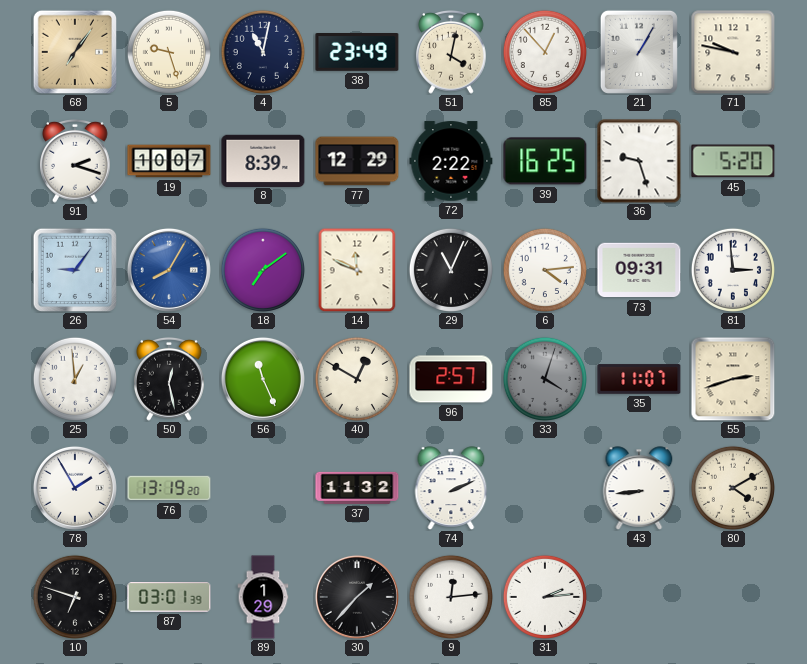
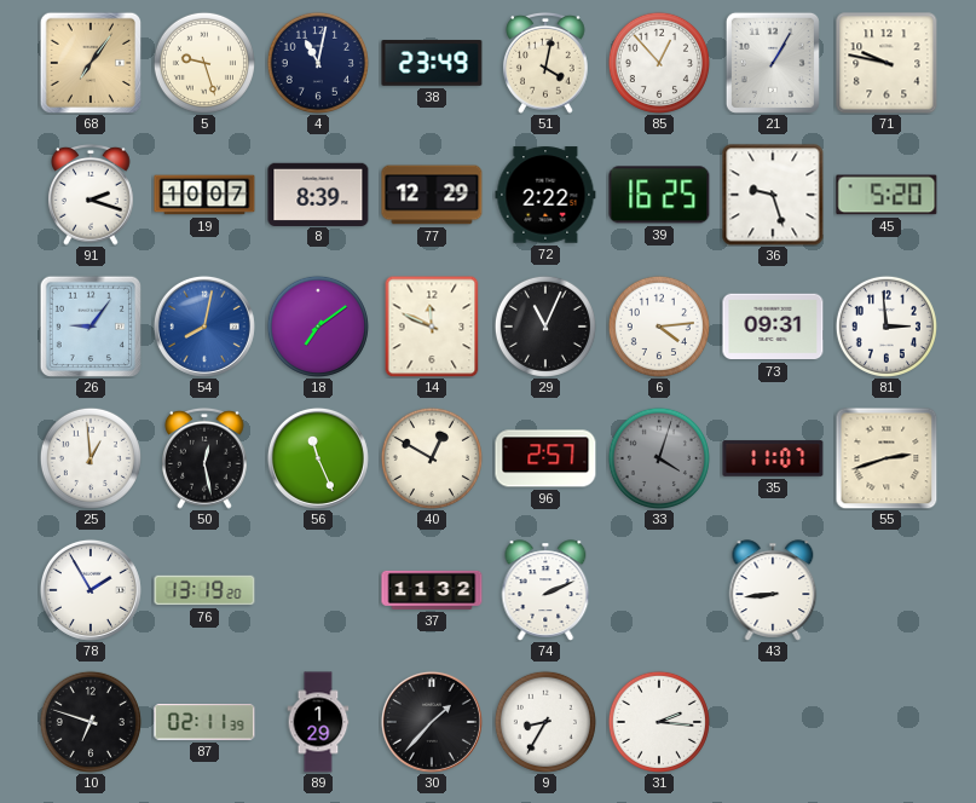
54: 8:05 -> 8:02
80: 4:10 -> none
87: 03:01 -> 02:11
9: 12:14 -> 8:35
31: 2:14 -> 2:16
